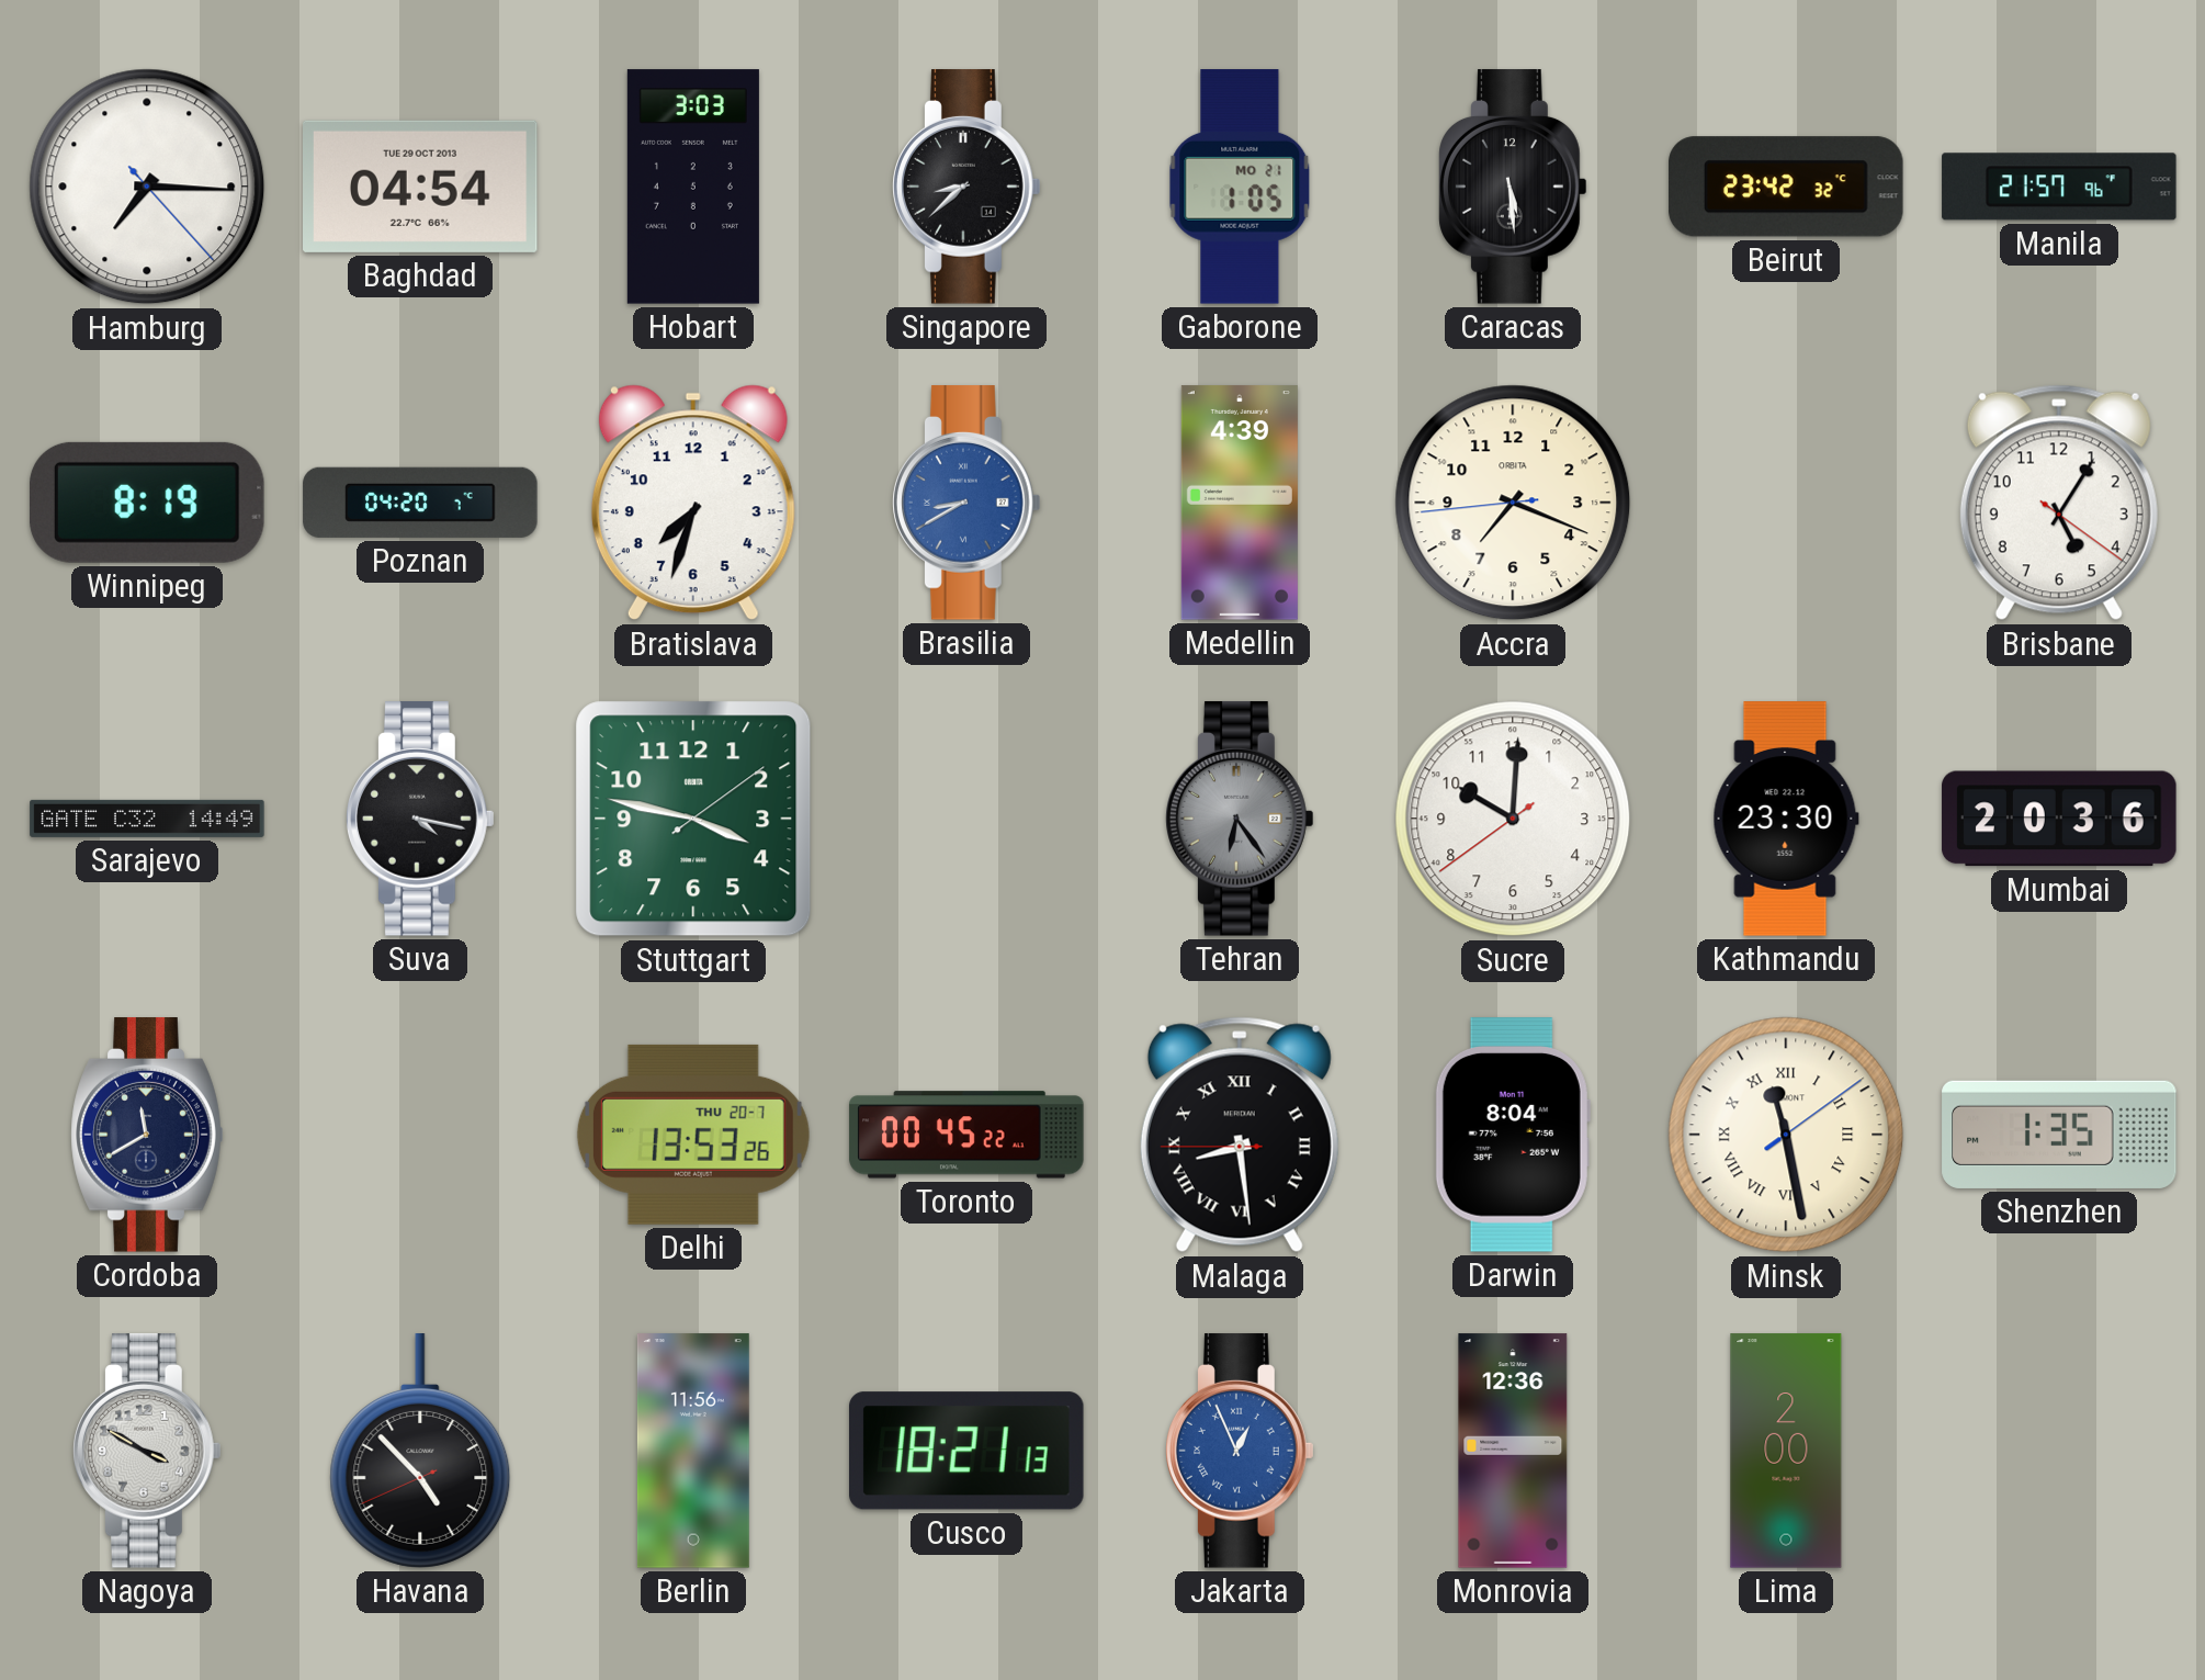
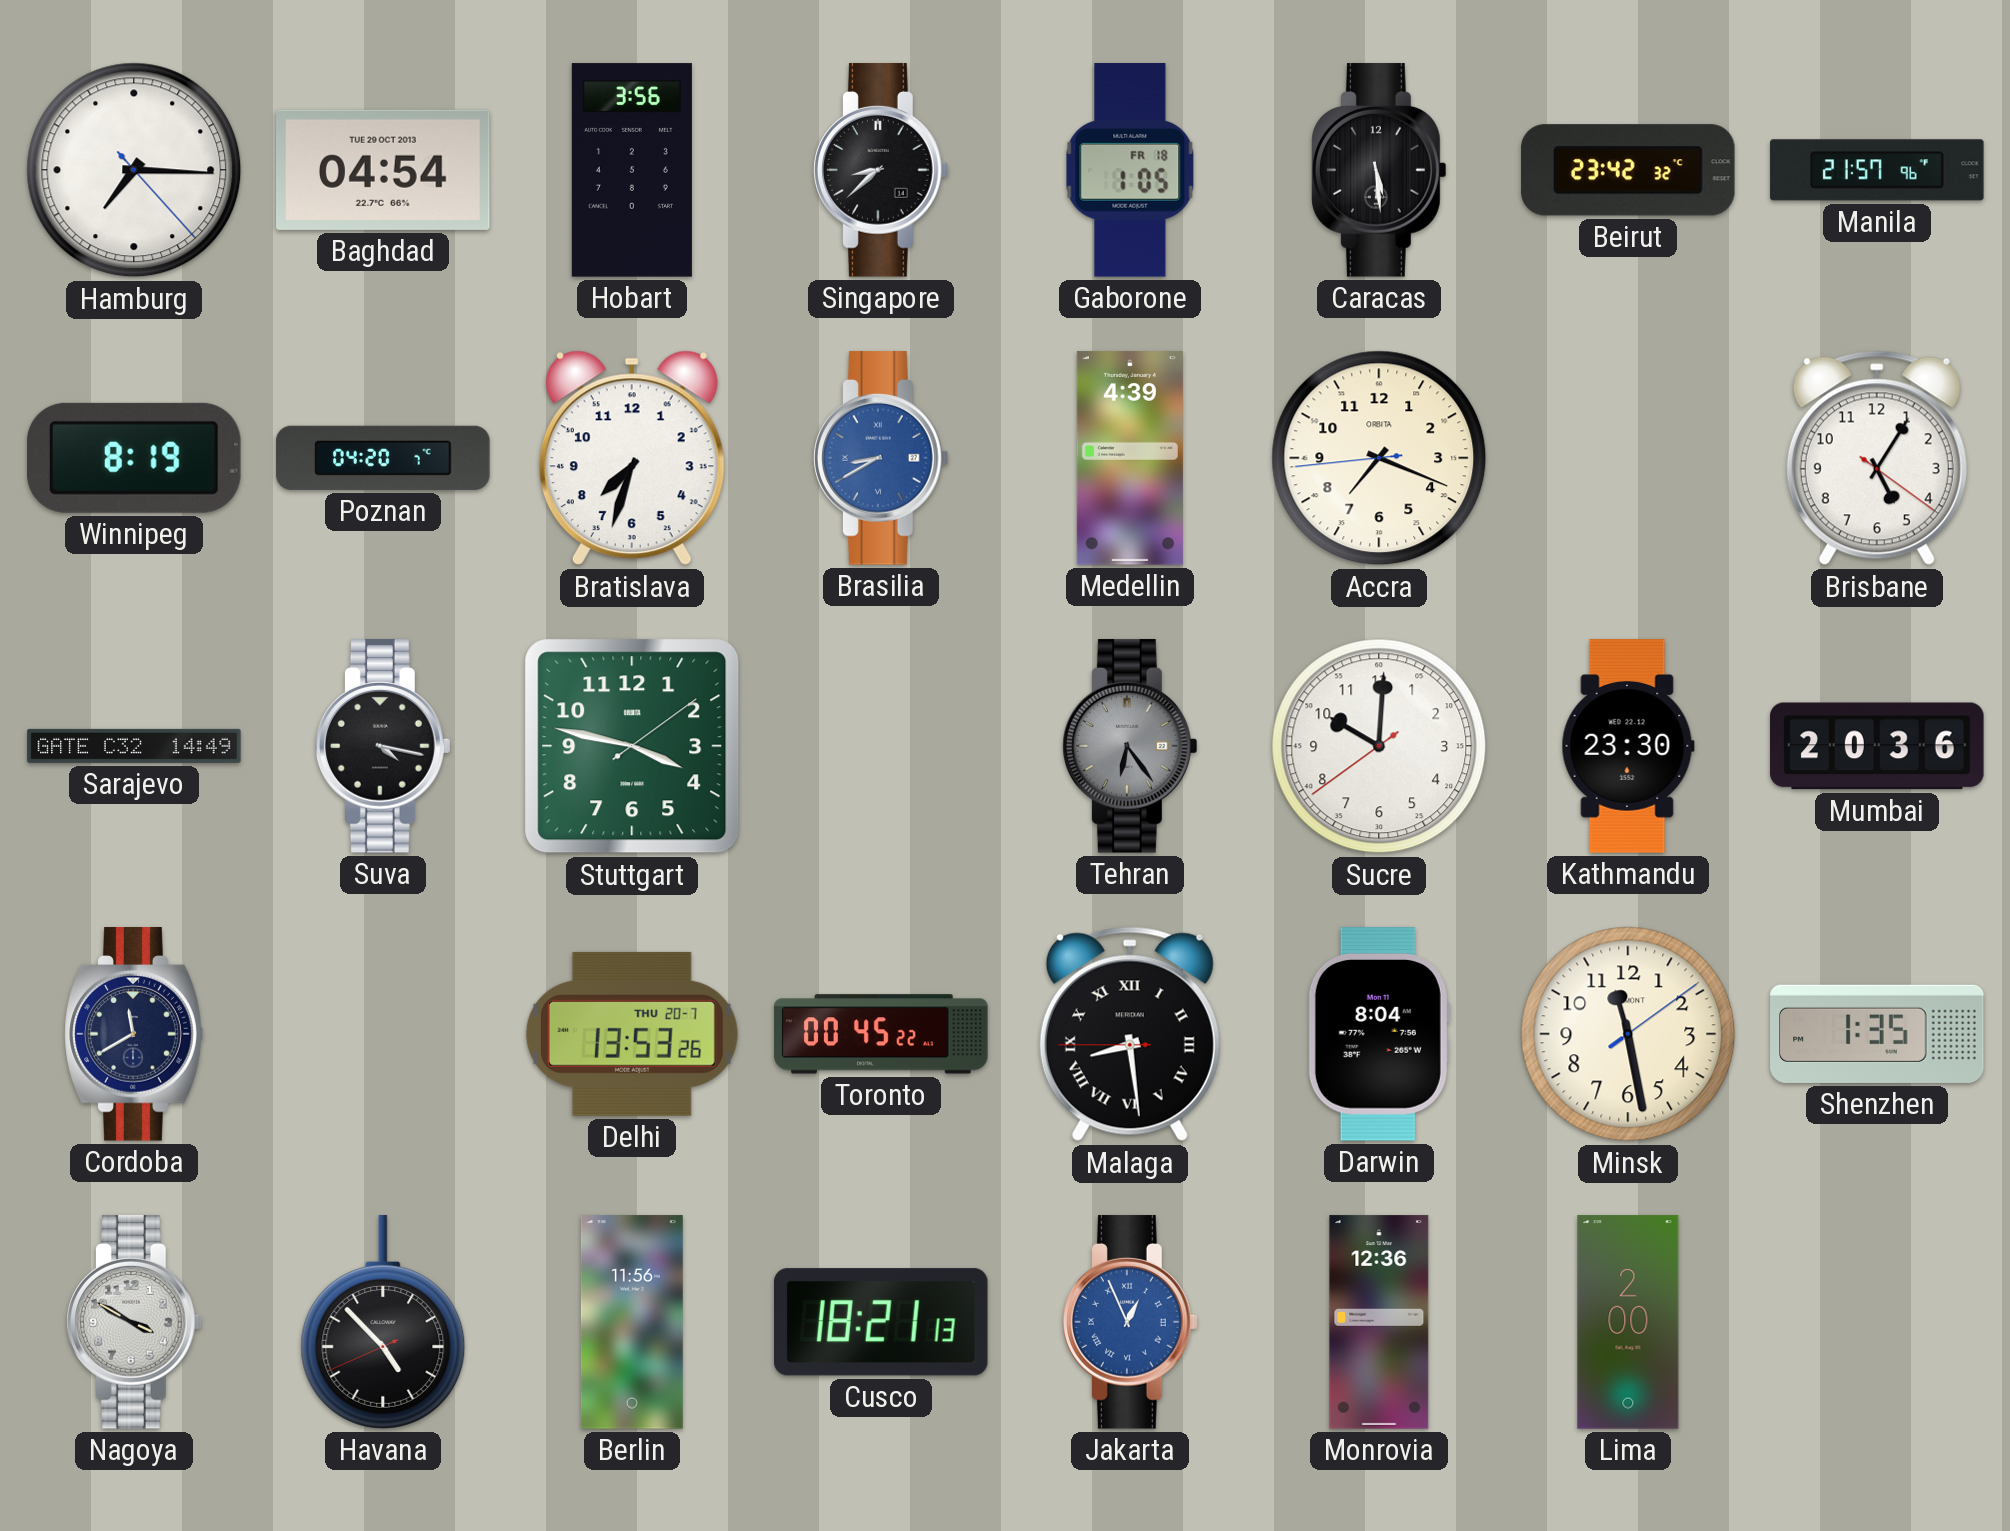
Hobart: 3:03 -> 3:56
Gaborone date: MO 21 -> FR 18
Minsk numerals: Roman -> Arabic
